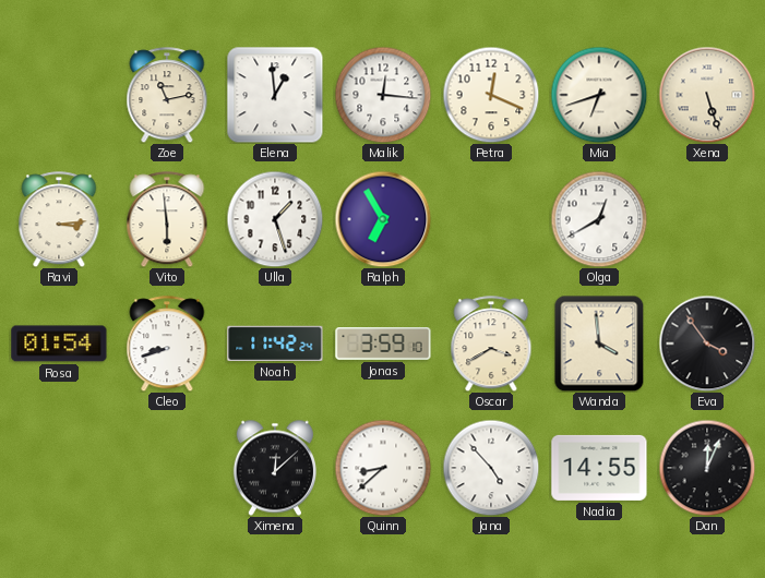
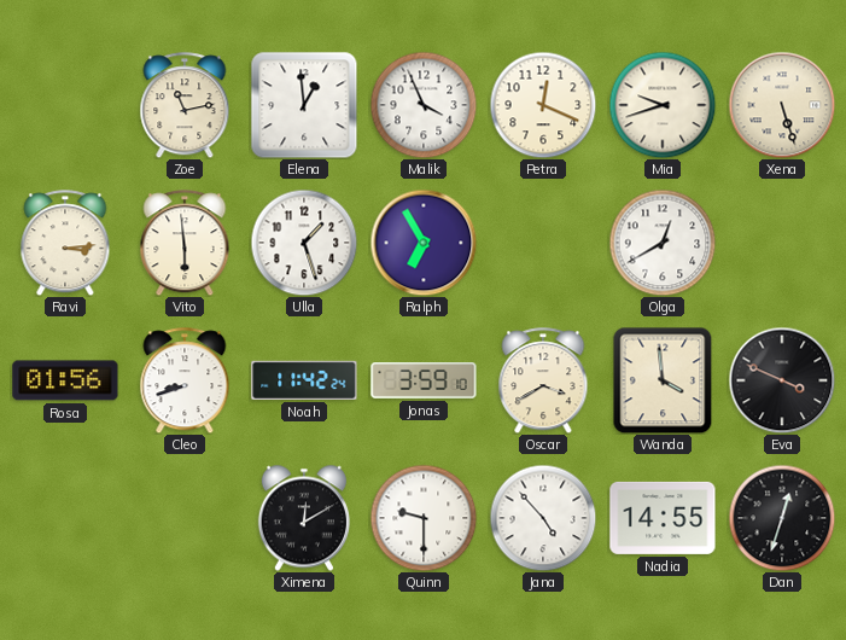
Malik: 12:16 -> 3:56
Mia: 6:42 -> 9:42
Rosa: 01:54 -> 01:56
Eva: 3:54 -> 3:49
Ximena: 12:08 -> 12:10
Quinn: 8:38 -> 9:30
Dan: 12:04 -> 12:33
